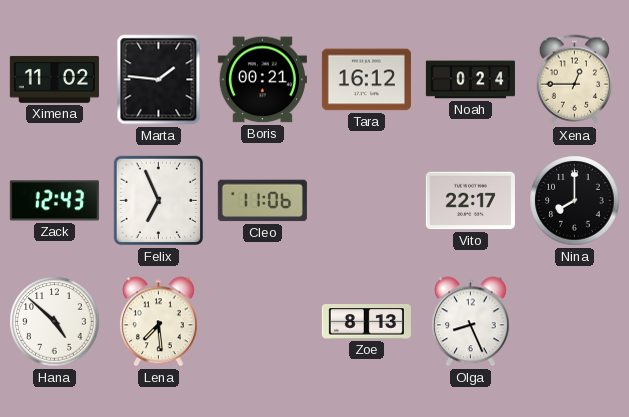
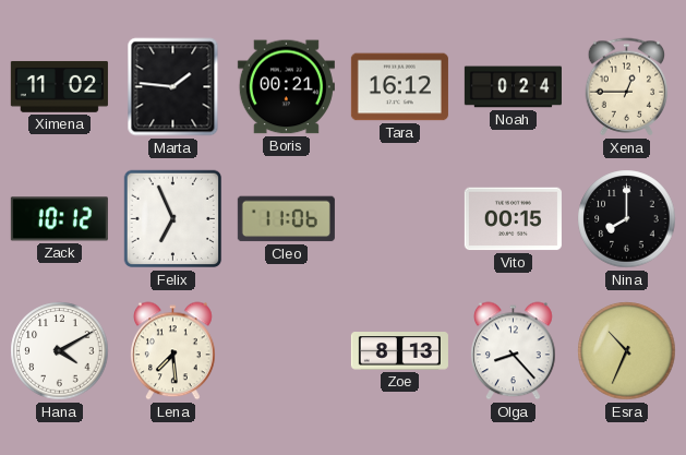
Zack: 12:43 -> 10:12
Vito: 22:17 -> 00:15
Hana: 4:52 -> 4:10
Olga: 8:26 -> 8:23
Esra: none -> 10:34
